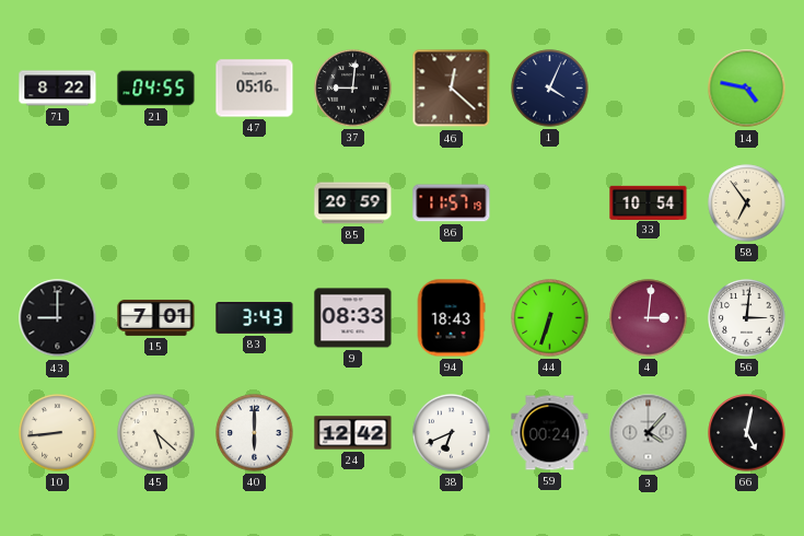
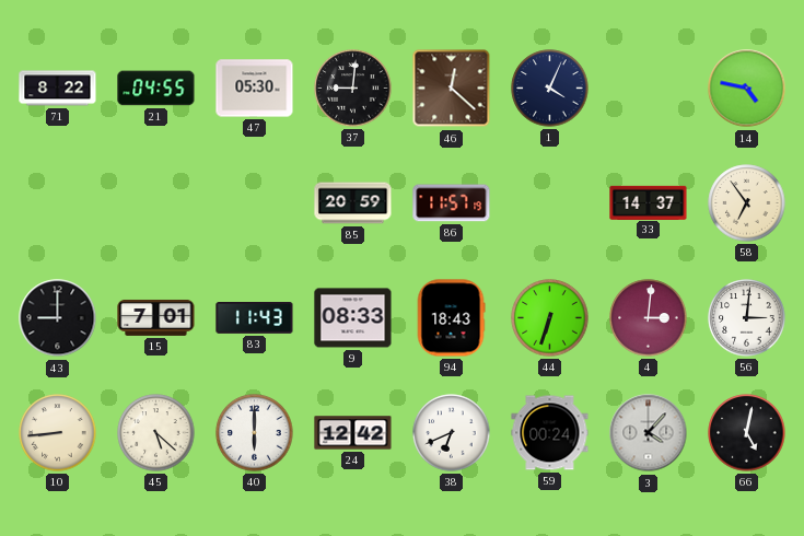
47: 05:16 -> 05:30
33: 10:54 -> 14:37
83: 3:43 -> 11:43
